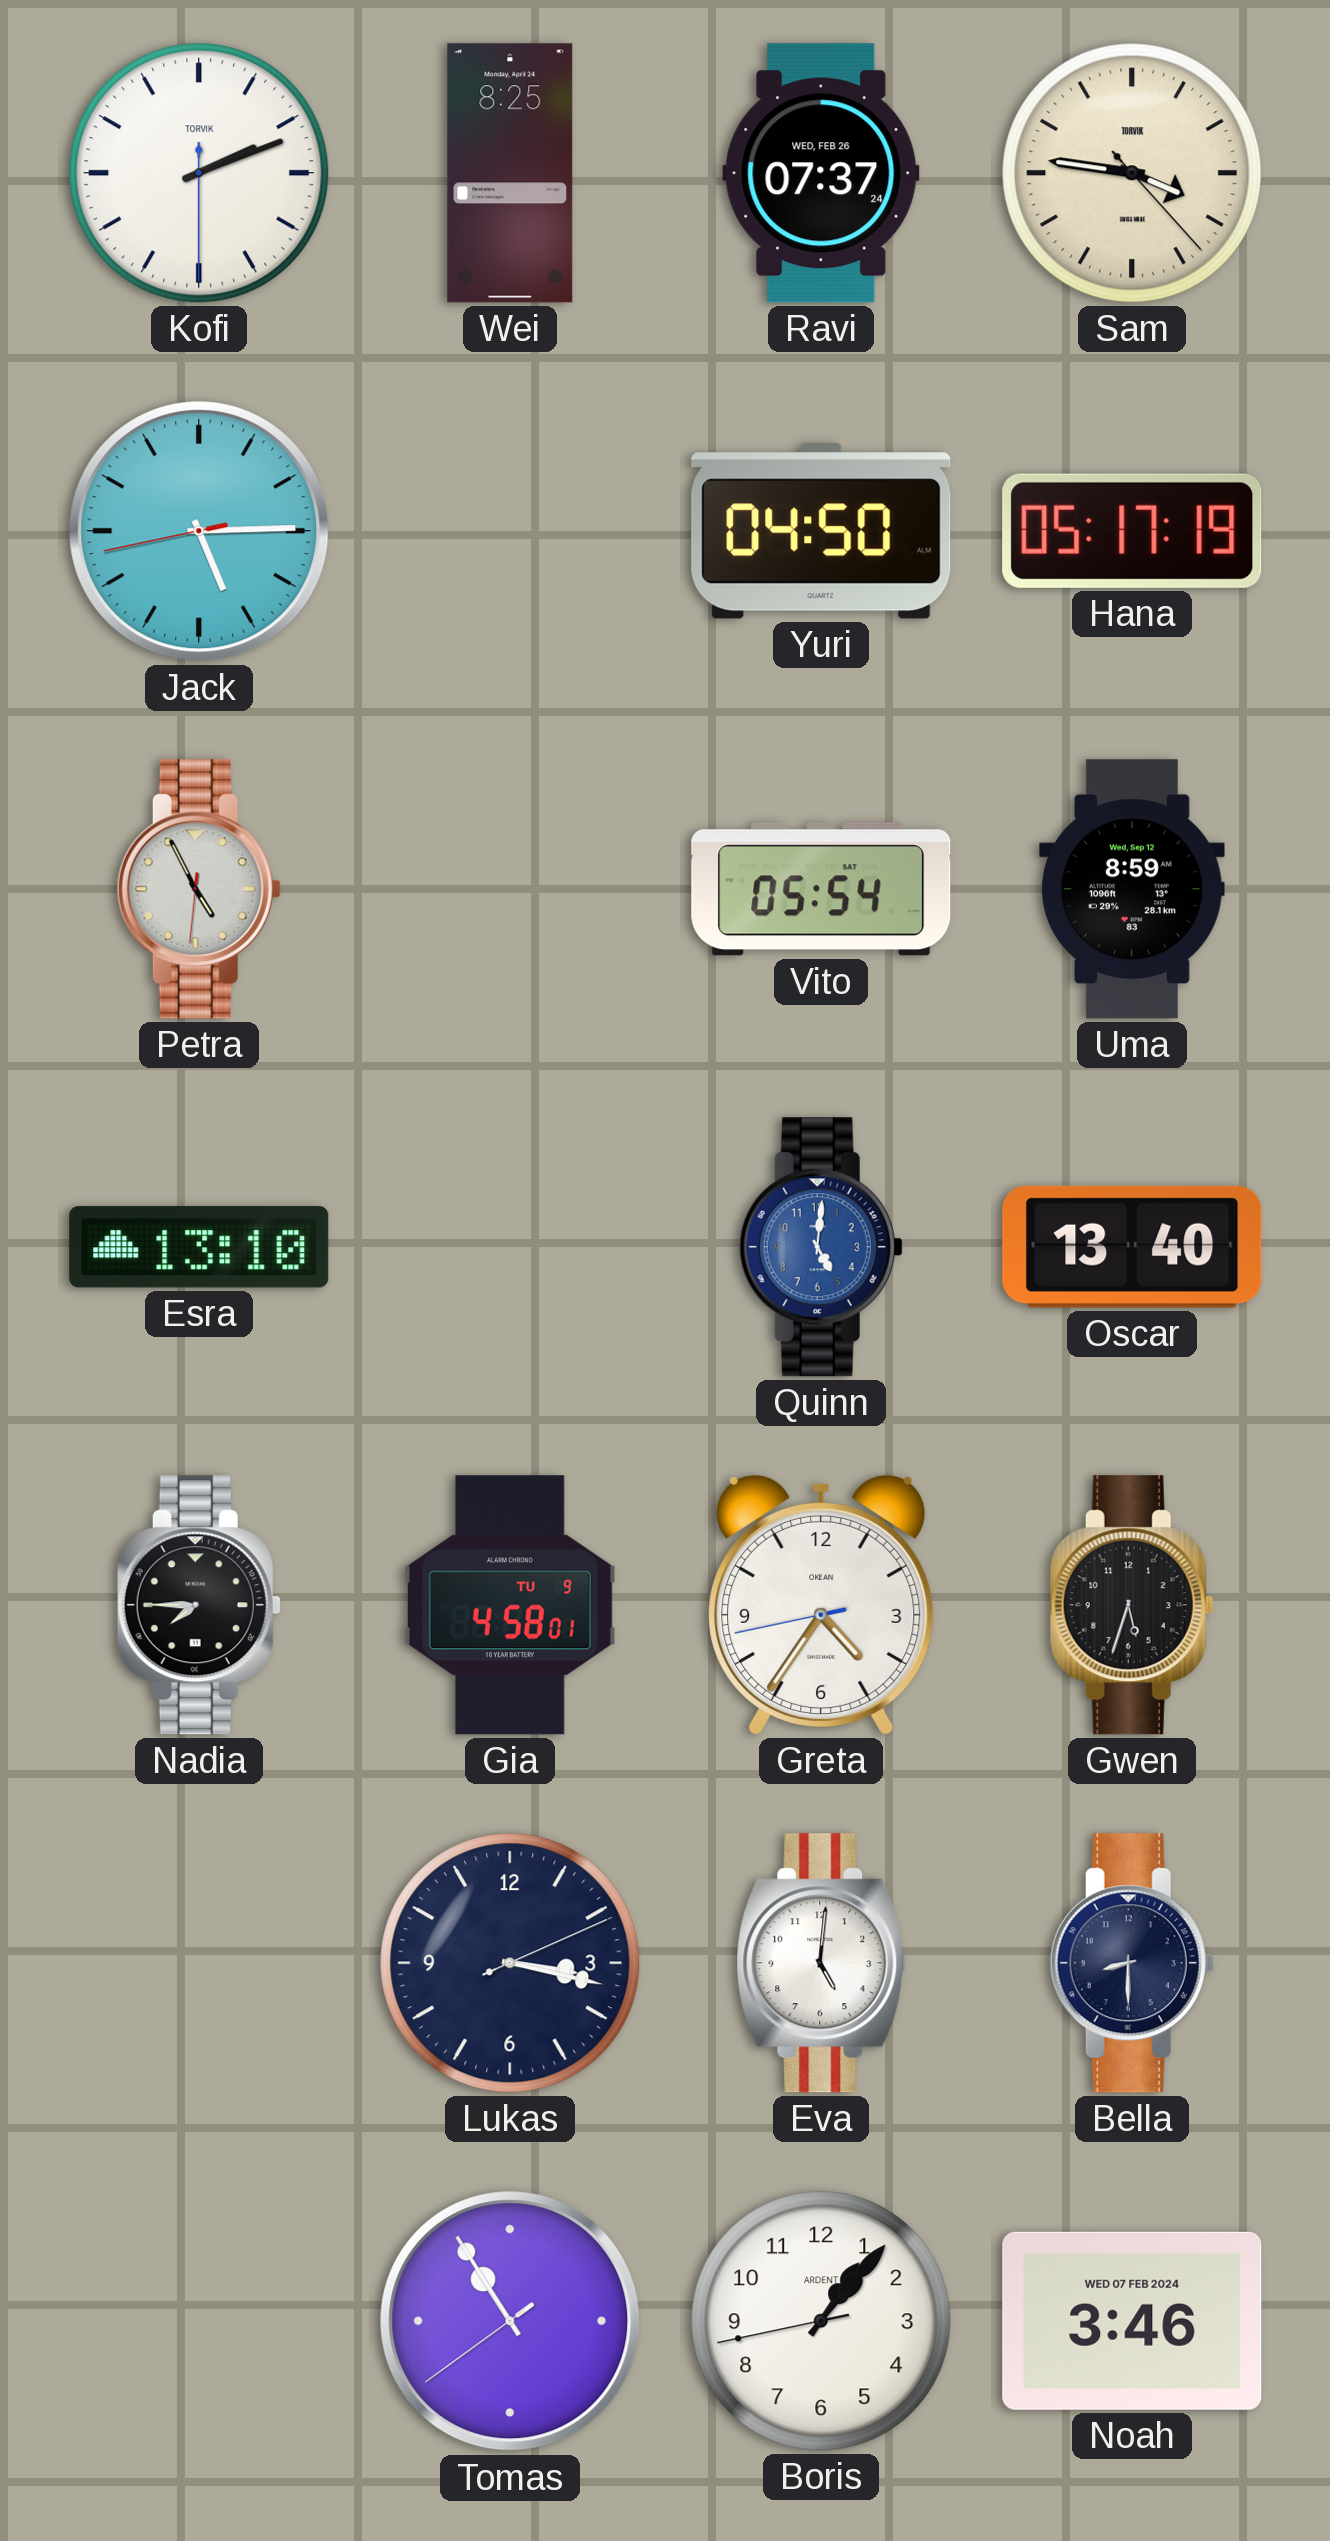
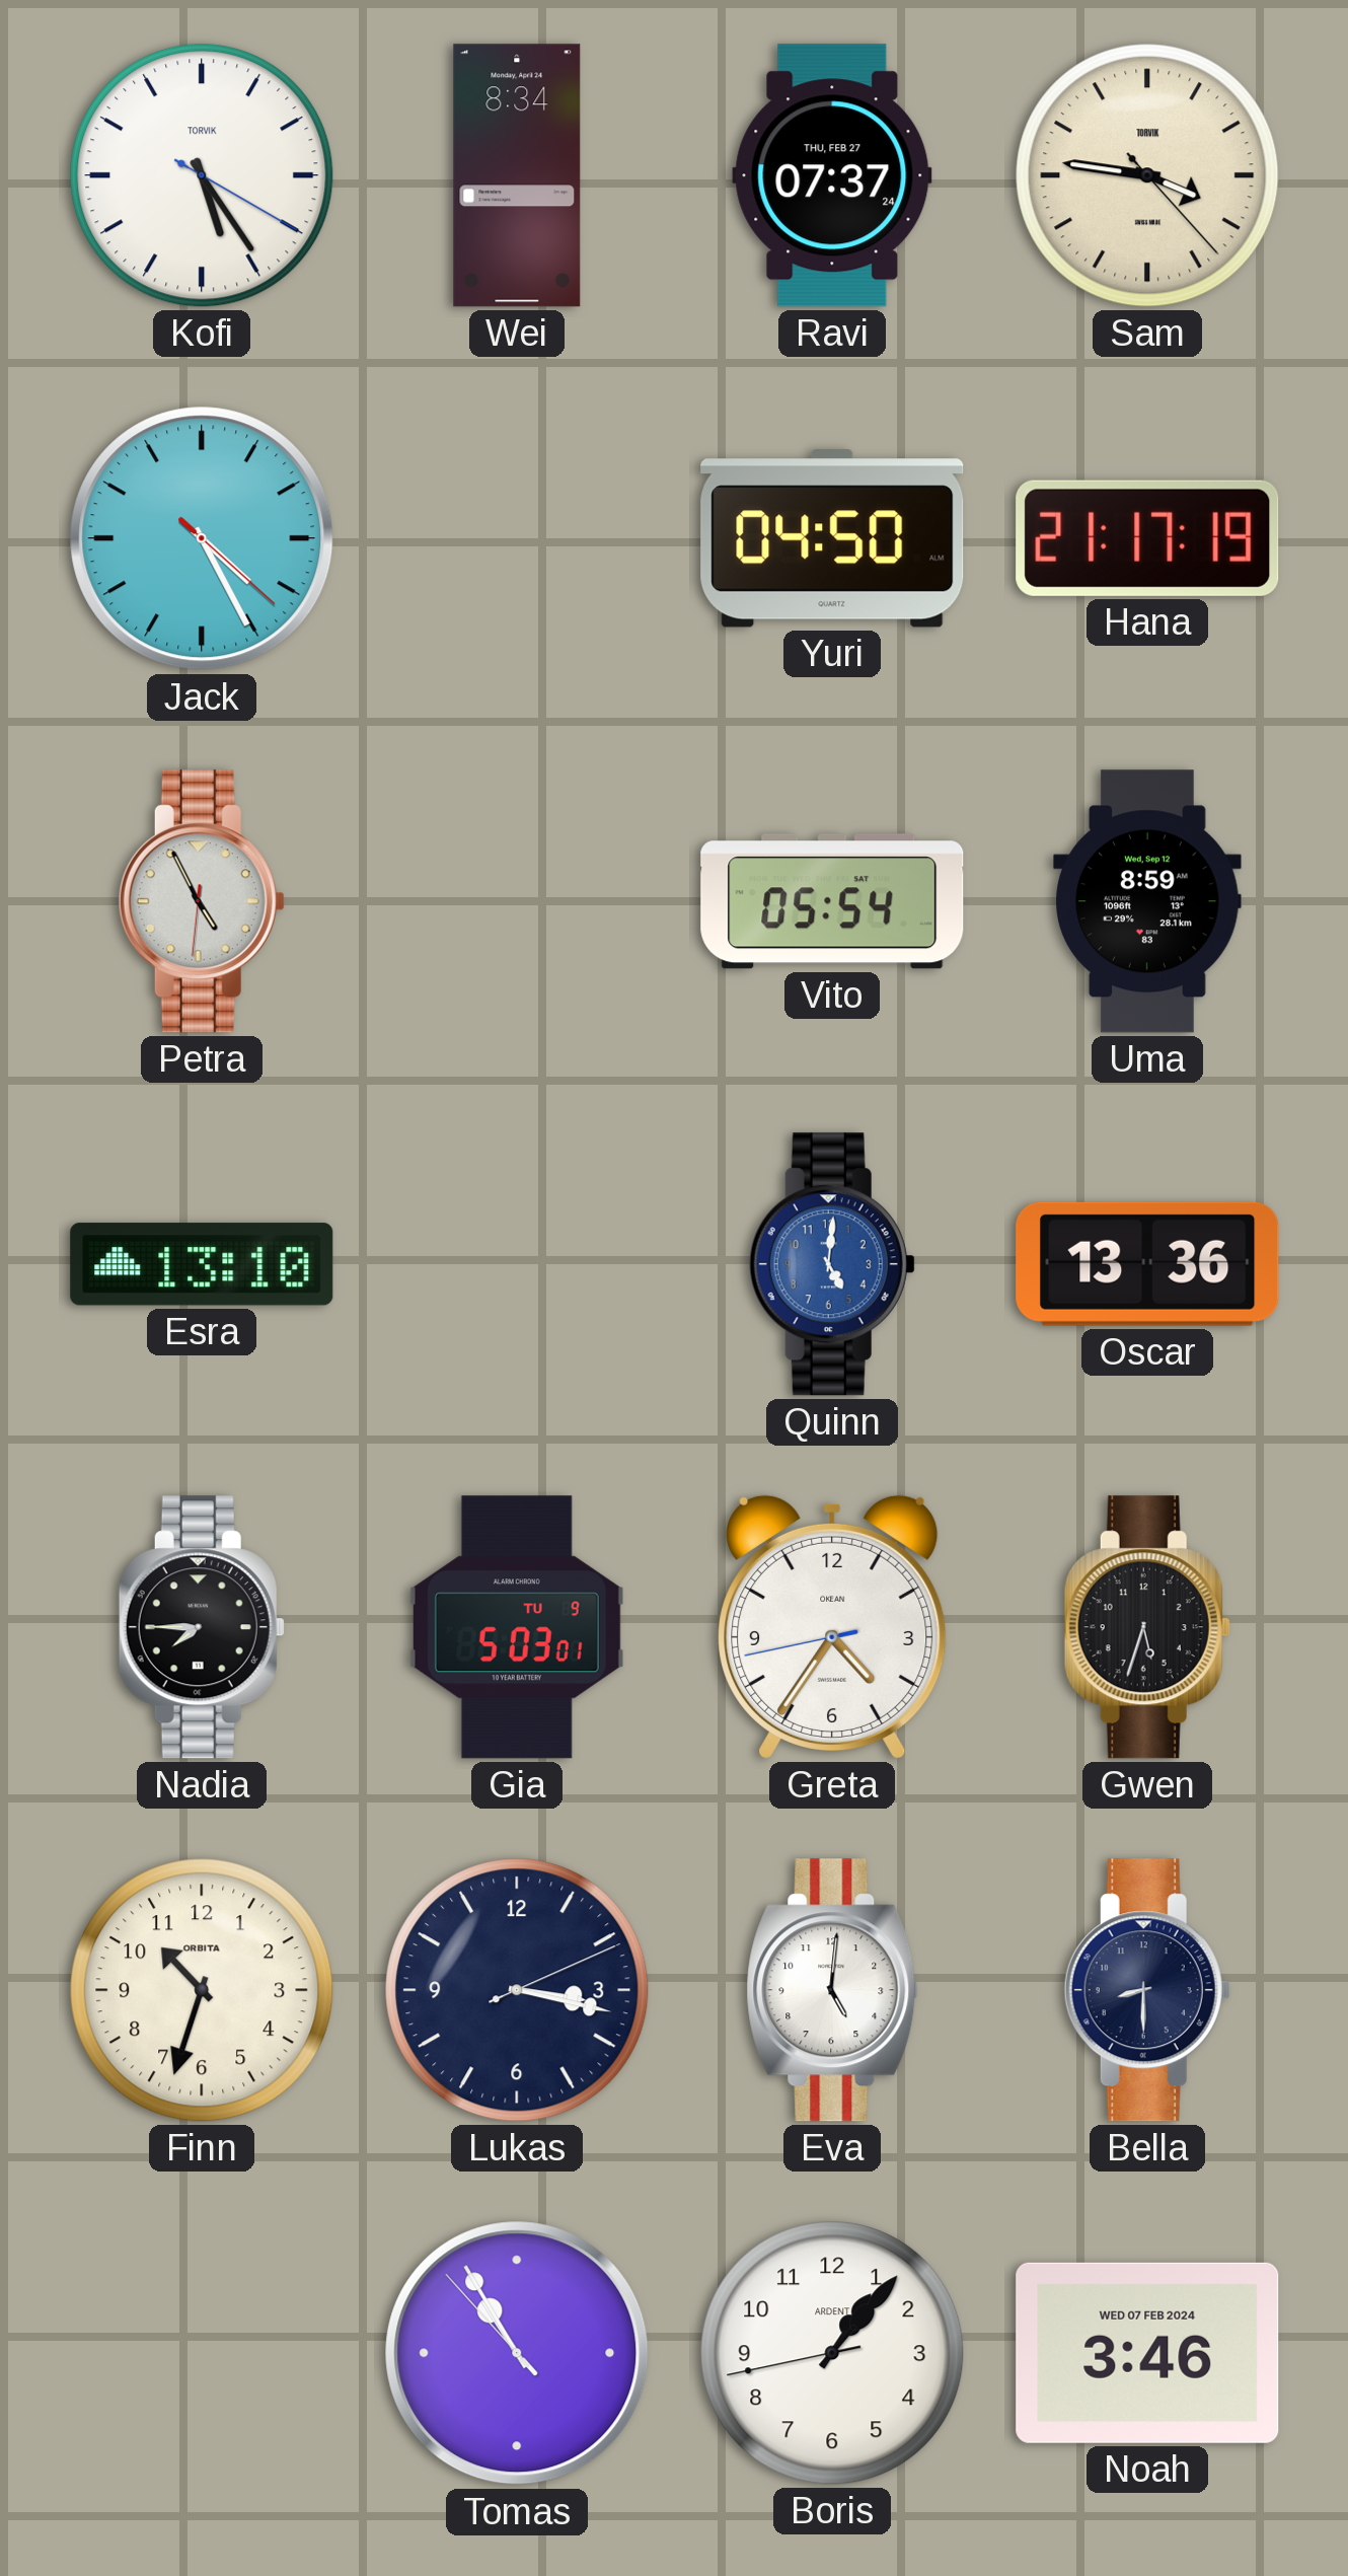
Kofi: 2:11 -> 5:24
Wei: 8:25 -> 8:34
Ravi date: WED, FEB 26 -> THU, FEB 27
Jack: 5:14 -> 4:25
Hana: 05:17 -> 21:17
Oscar: 13:40 -> 13:36
Gia: 4:58 -> 5:03
Finn: none -> 10:33
Tomas: 10:54:39 -> 10:54:53
